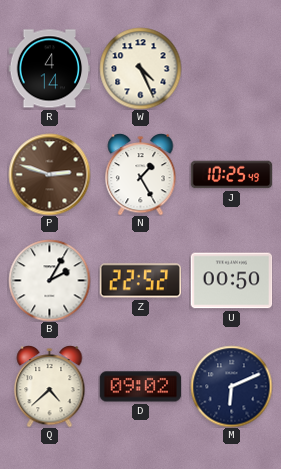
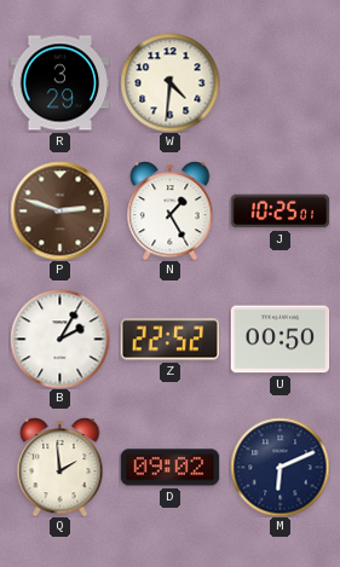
R: 4:14 -> 3:29
W: 4:26 -> 4:31
J: 10:25:49 -> 10:25:01
Q: 4:38 -> 1:59
